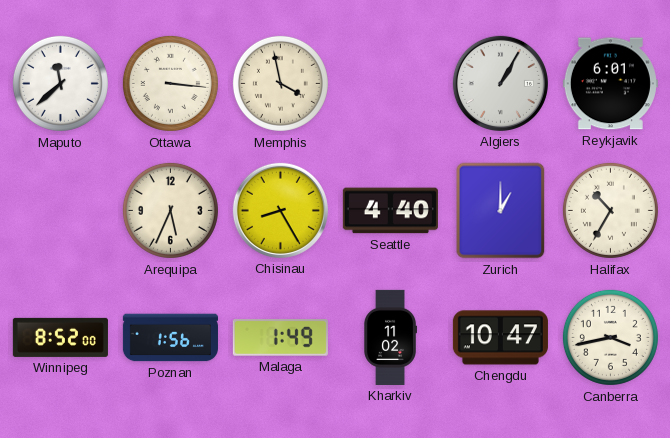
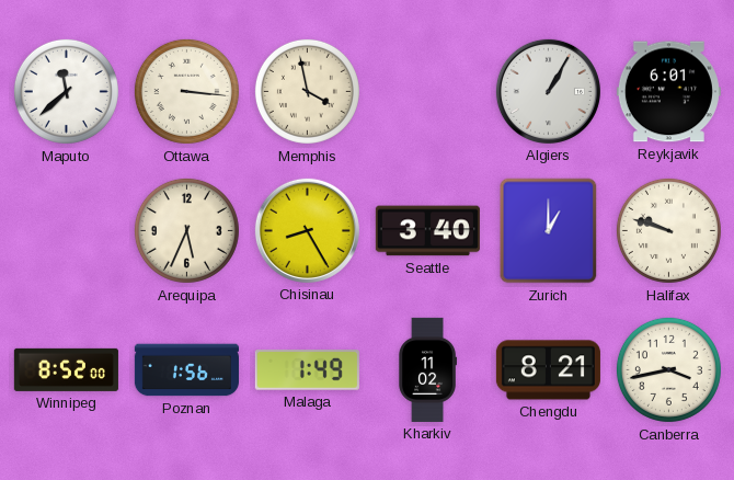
Seattle: 4:40 -> 3:40
Halifax: 10:35 -> 9:48
Chengdu: 10:47 -> 8:21
